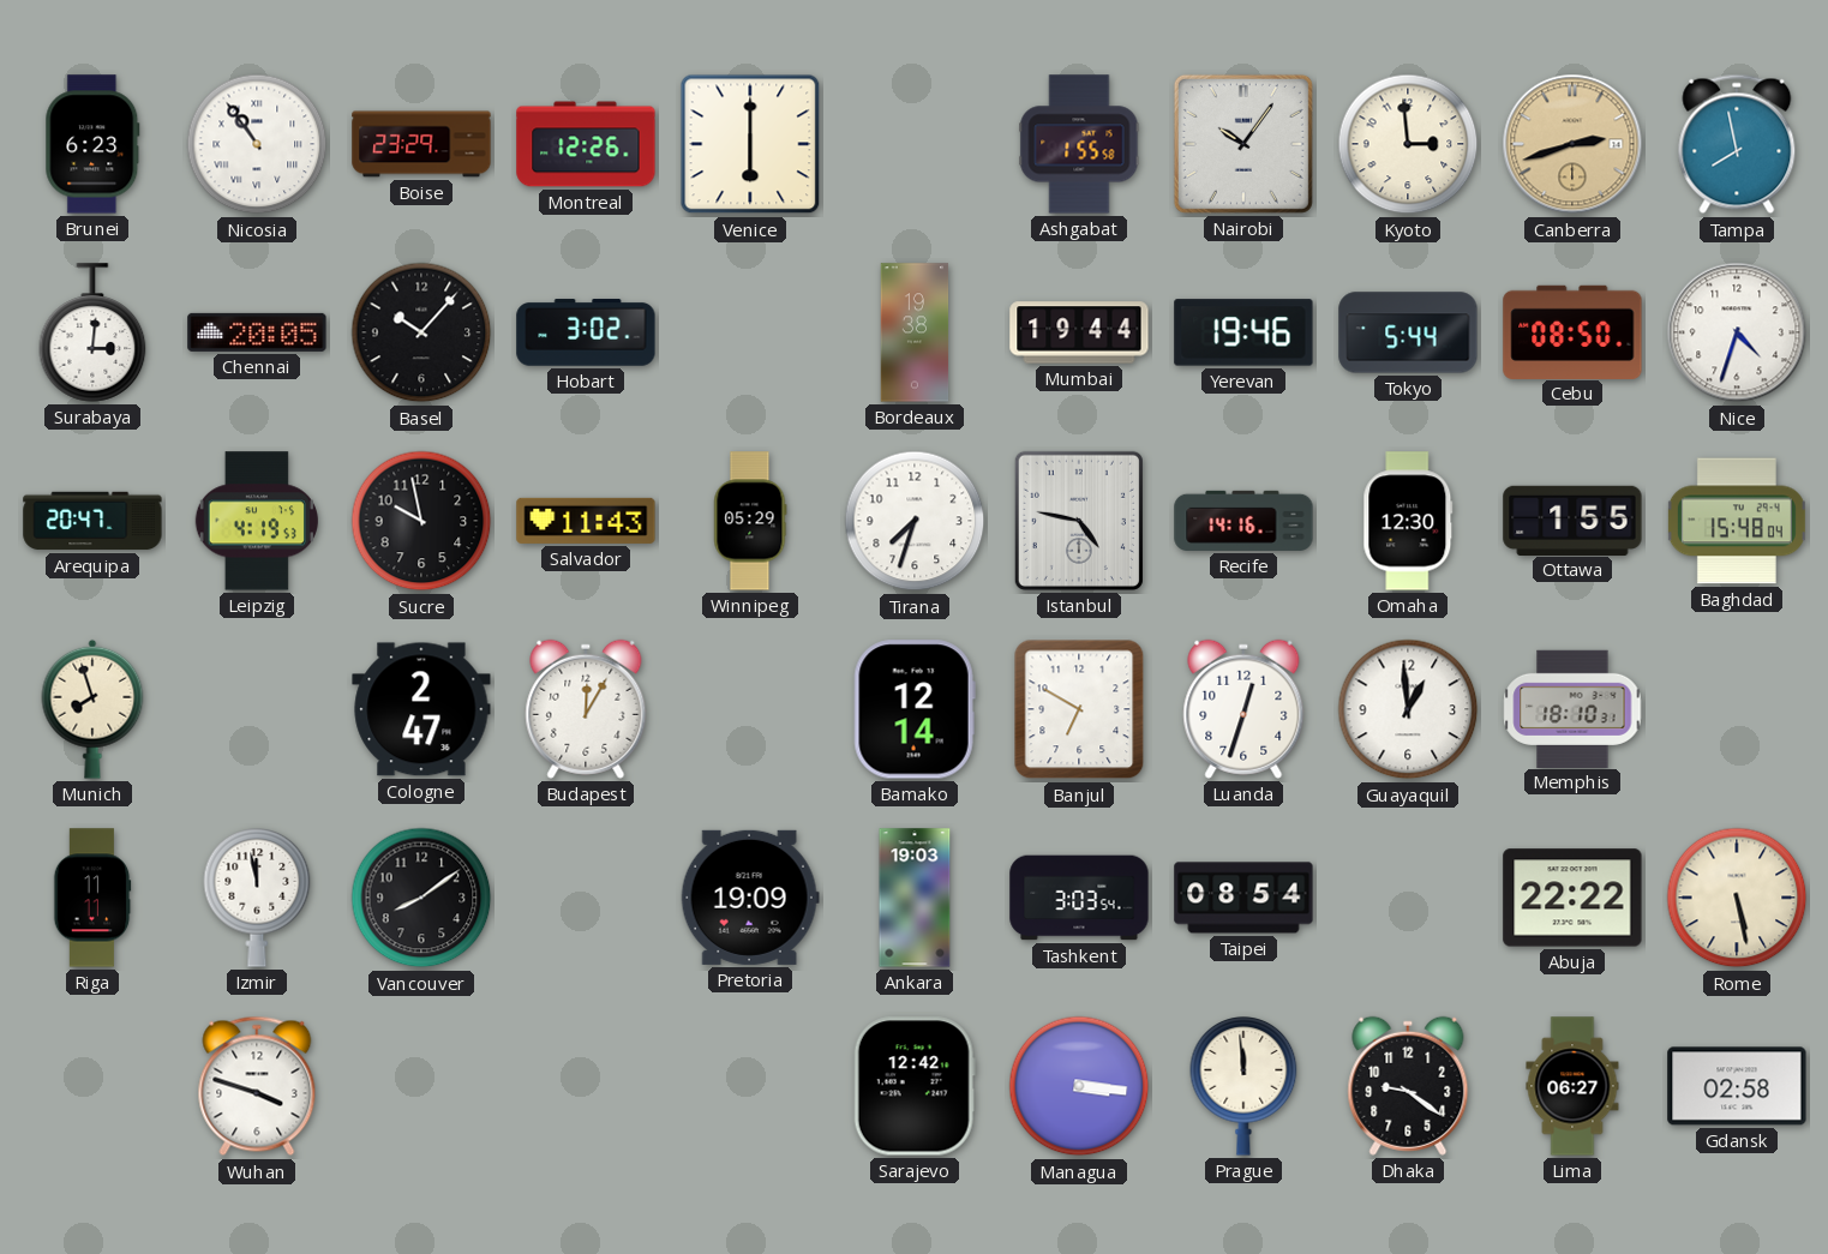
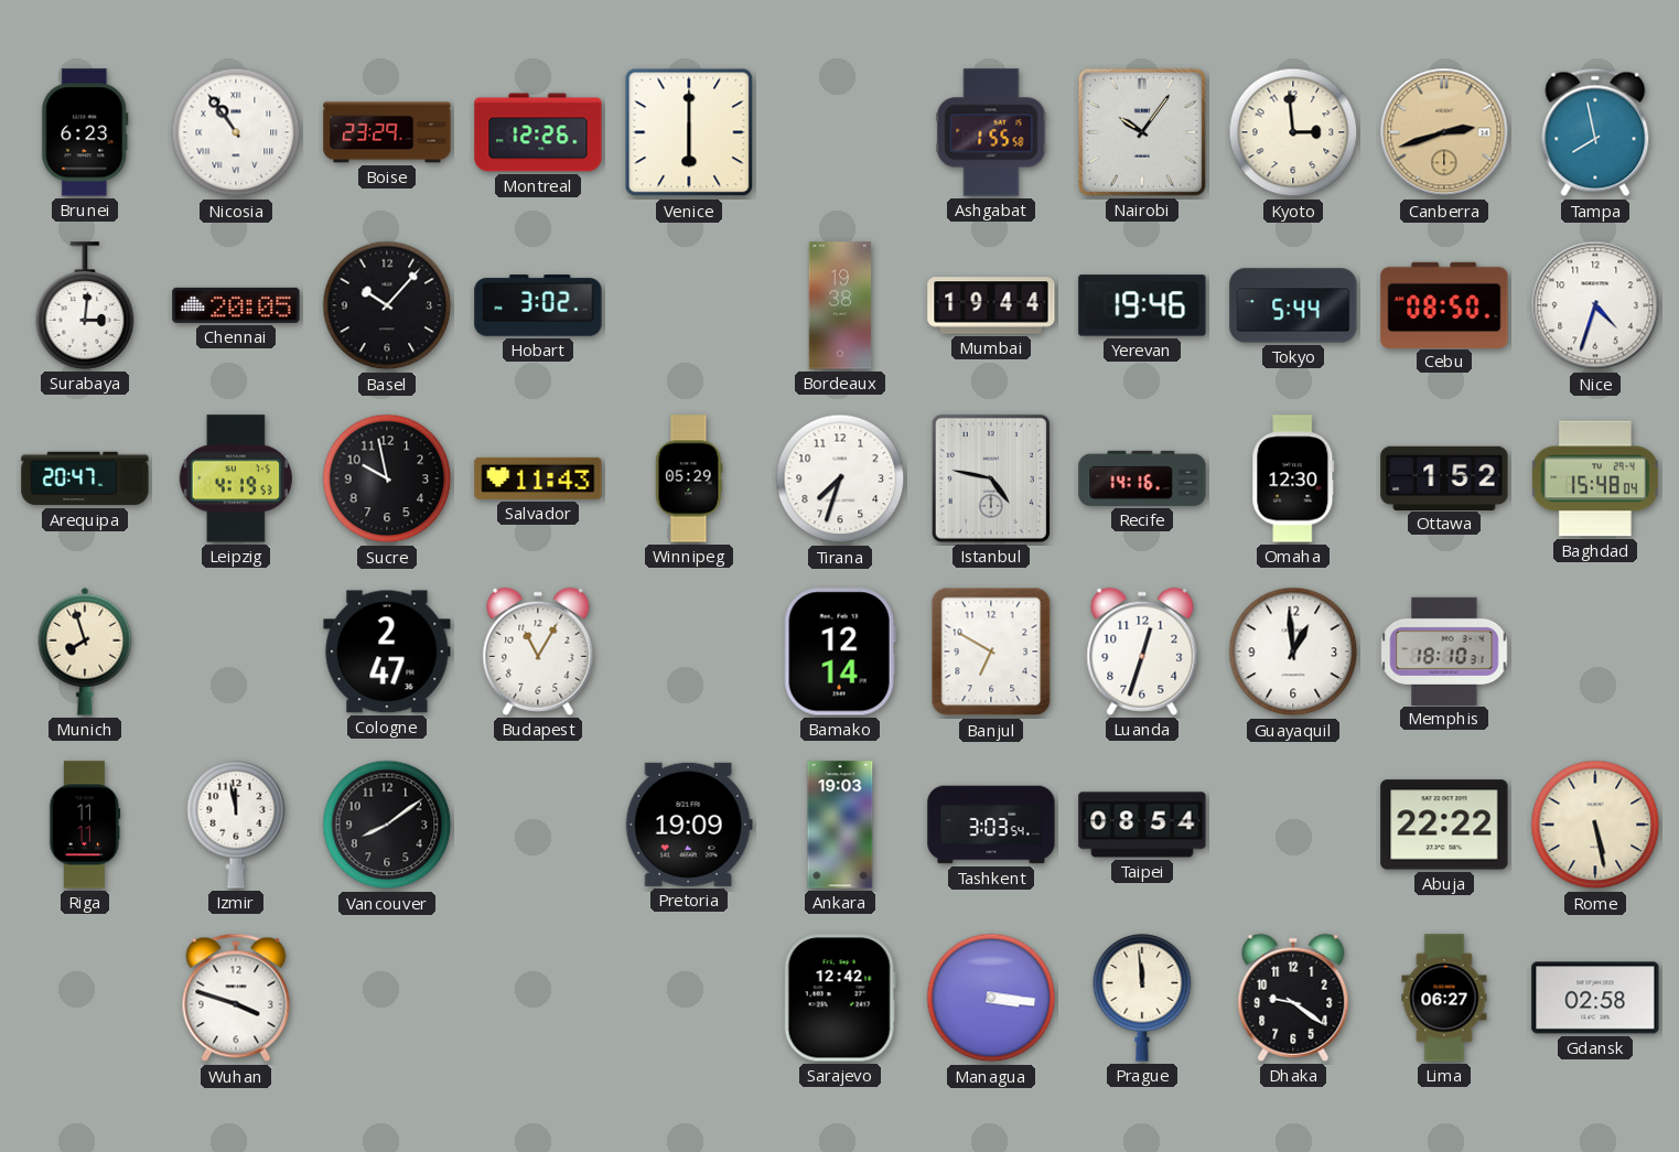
Ottawa: 1:55 -> 1:52
Budapest: 12:05 -> 11:05
